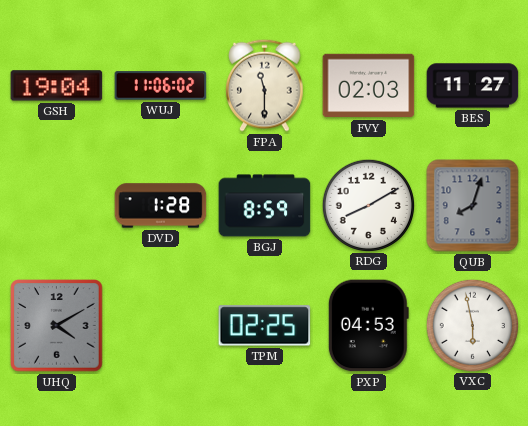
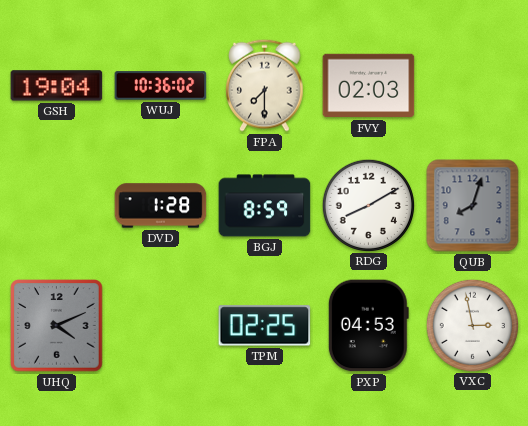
WUJ: 11:06 -> 10:36
FPA: 11:30 -> 7:30
BES: 11:27 -> none
UHQ: 4:10 -> 4:11
VXC: 5:58 -> 2:58
